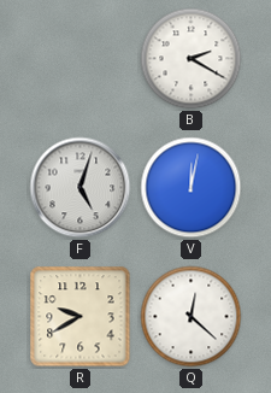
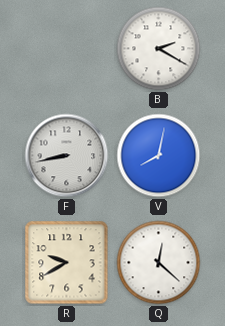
F: 5:03 -> 8:43
V: 12:02 -> 8:02
